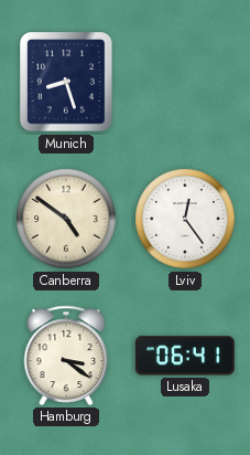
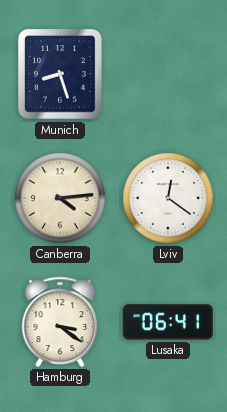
Canberra: 4:51 -> 4:14
Lviv: 12:24 -> 12:21
